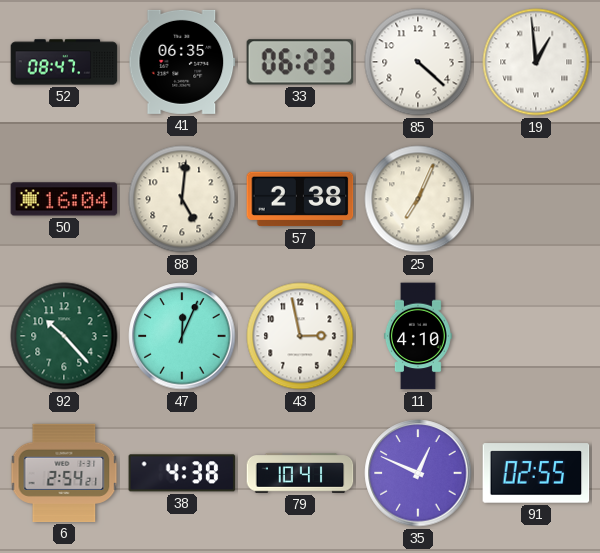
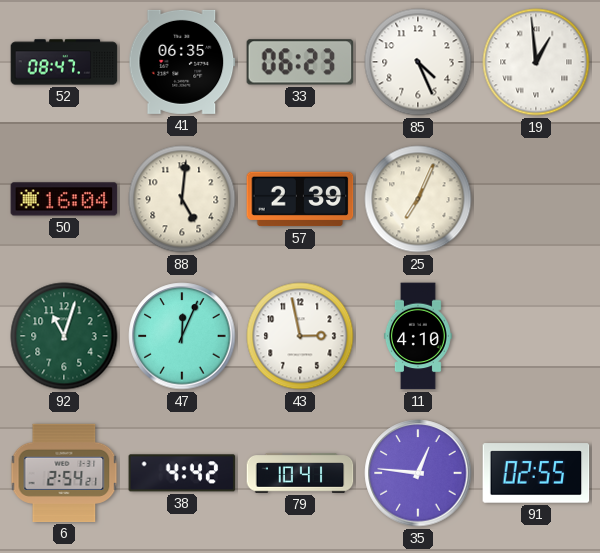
85: 4:22 -> 4:26
57: 2:38 -> 2:39
92: 10:23 -> 11:03
38: 4:38 -> 4:42
35: 12:49 -> 12:46
